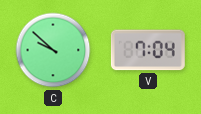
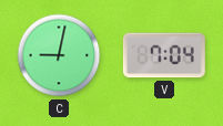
C: 9:52 -> 9:02
